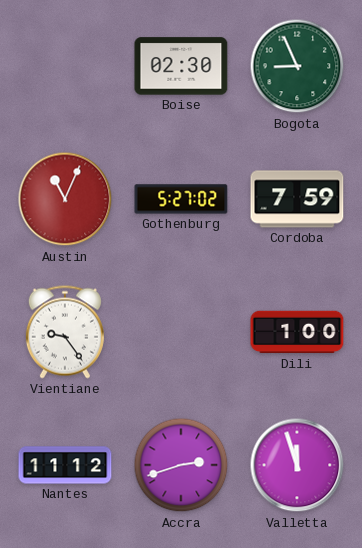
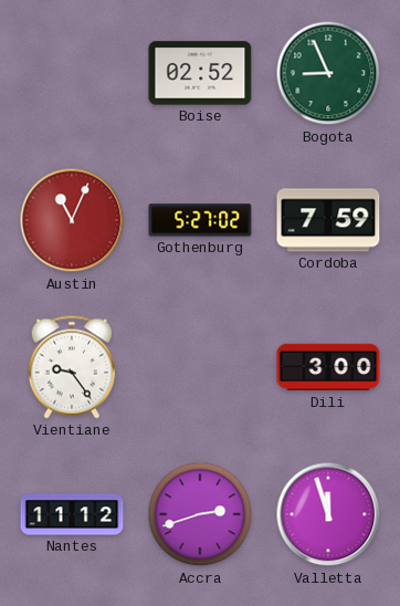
Boise: 02:30 -> 02:52
Dili: 1:00 -> 3:00
